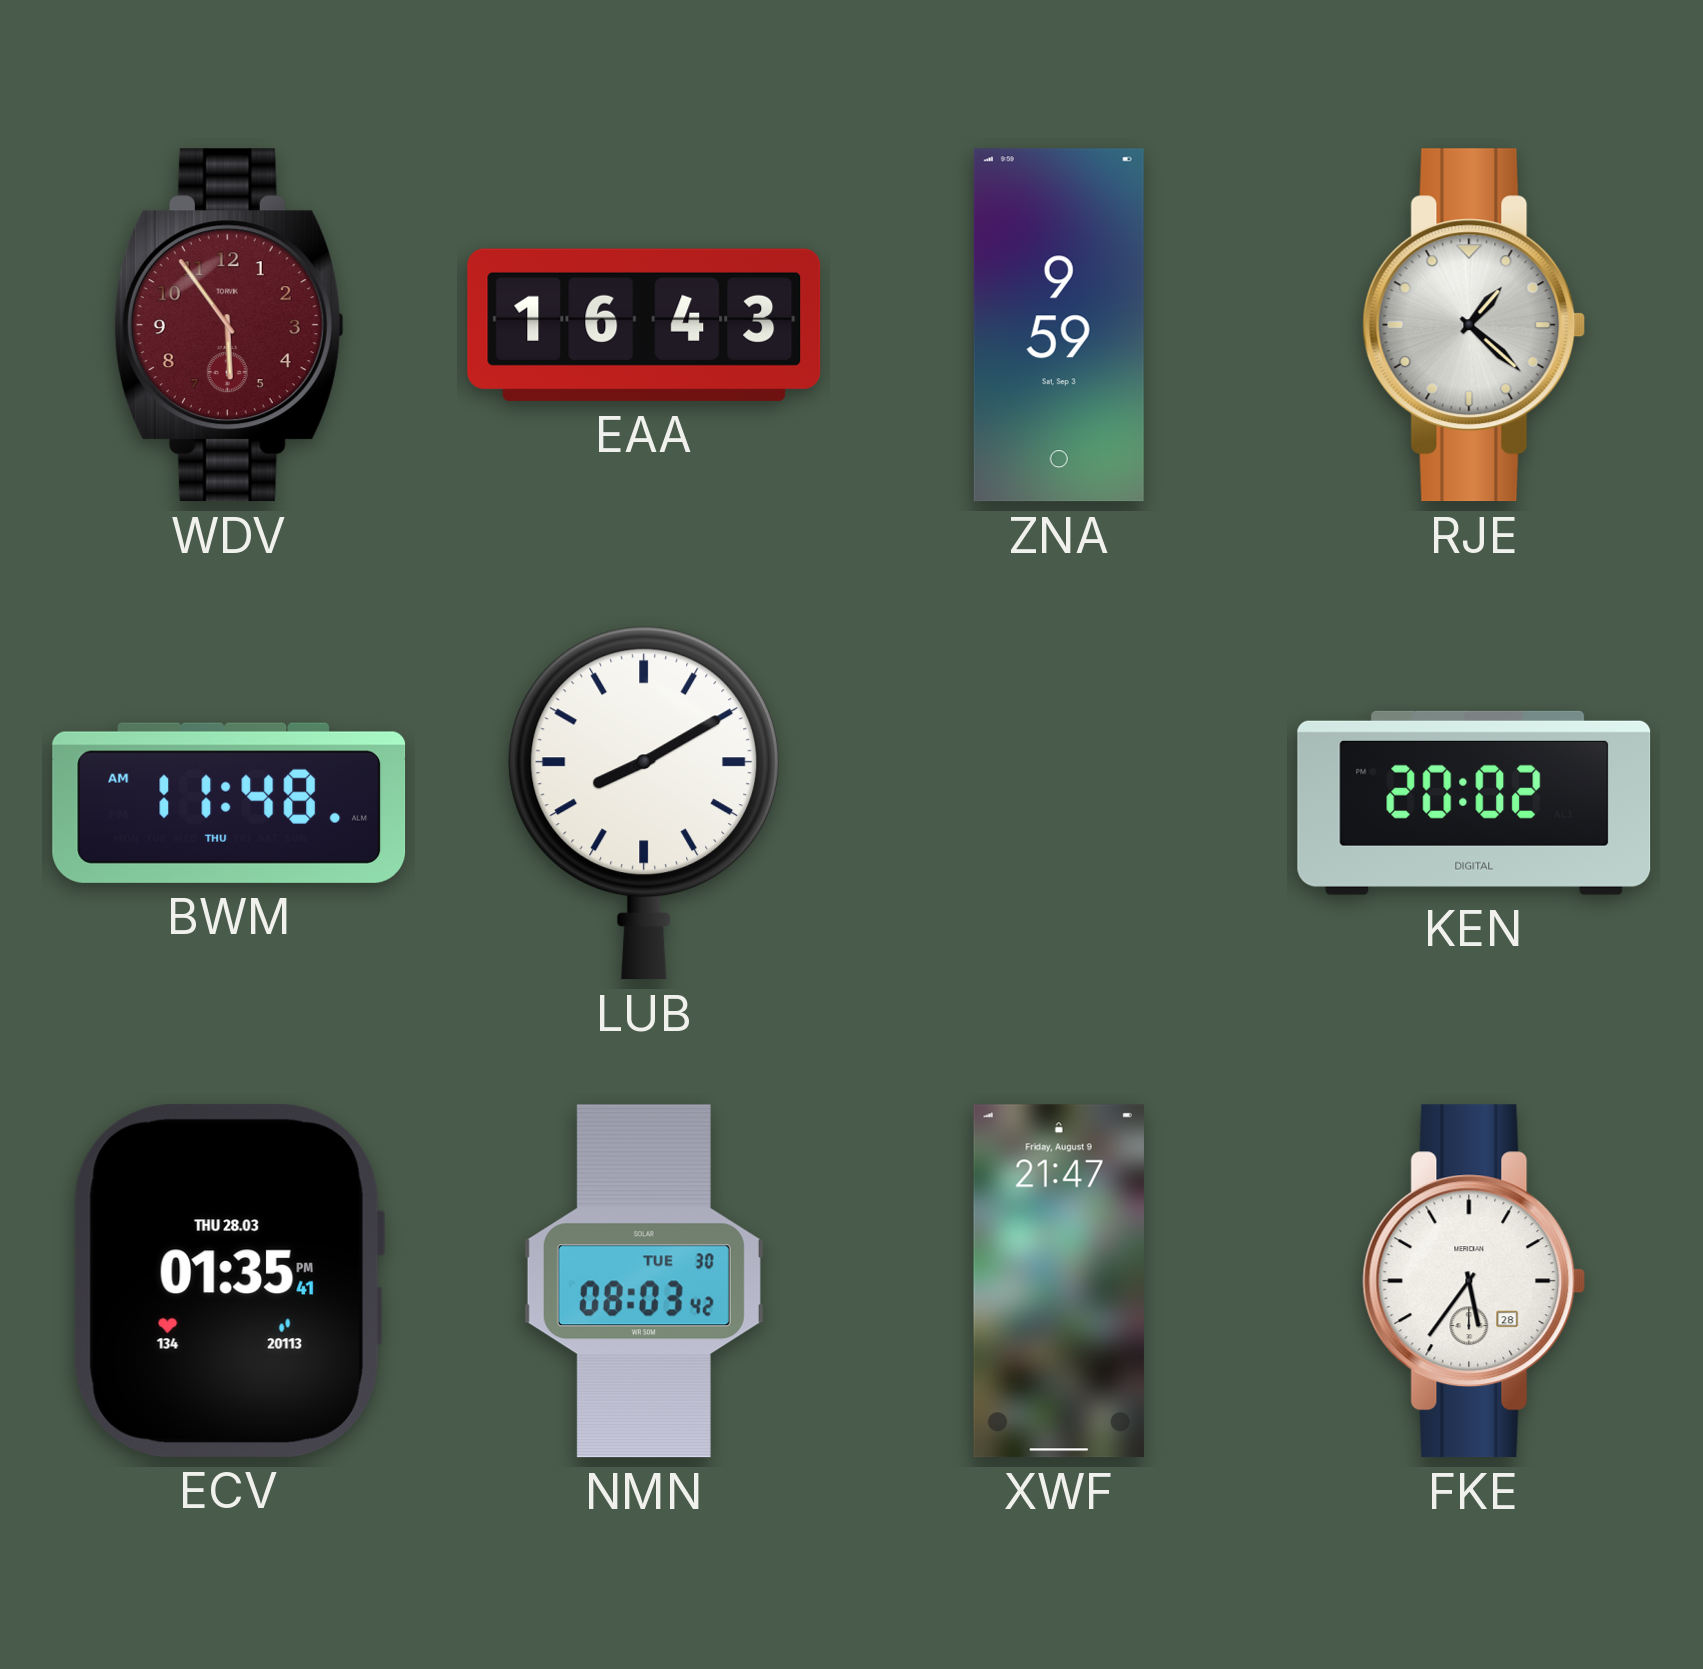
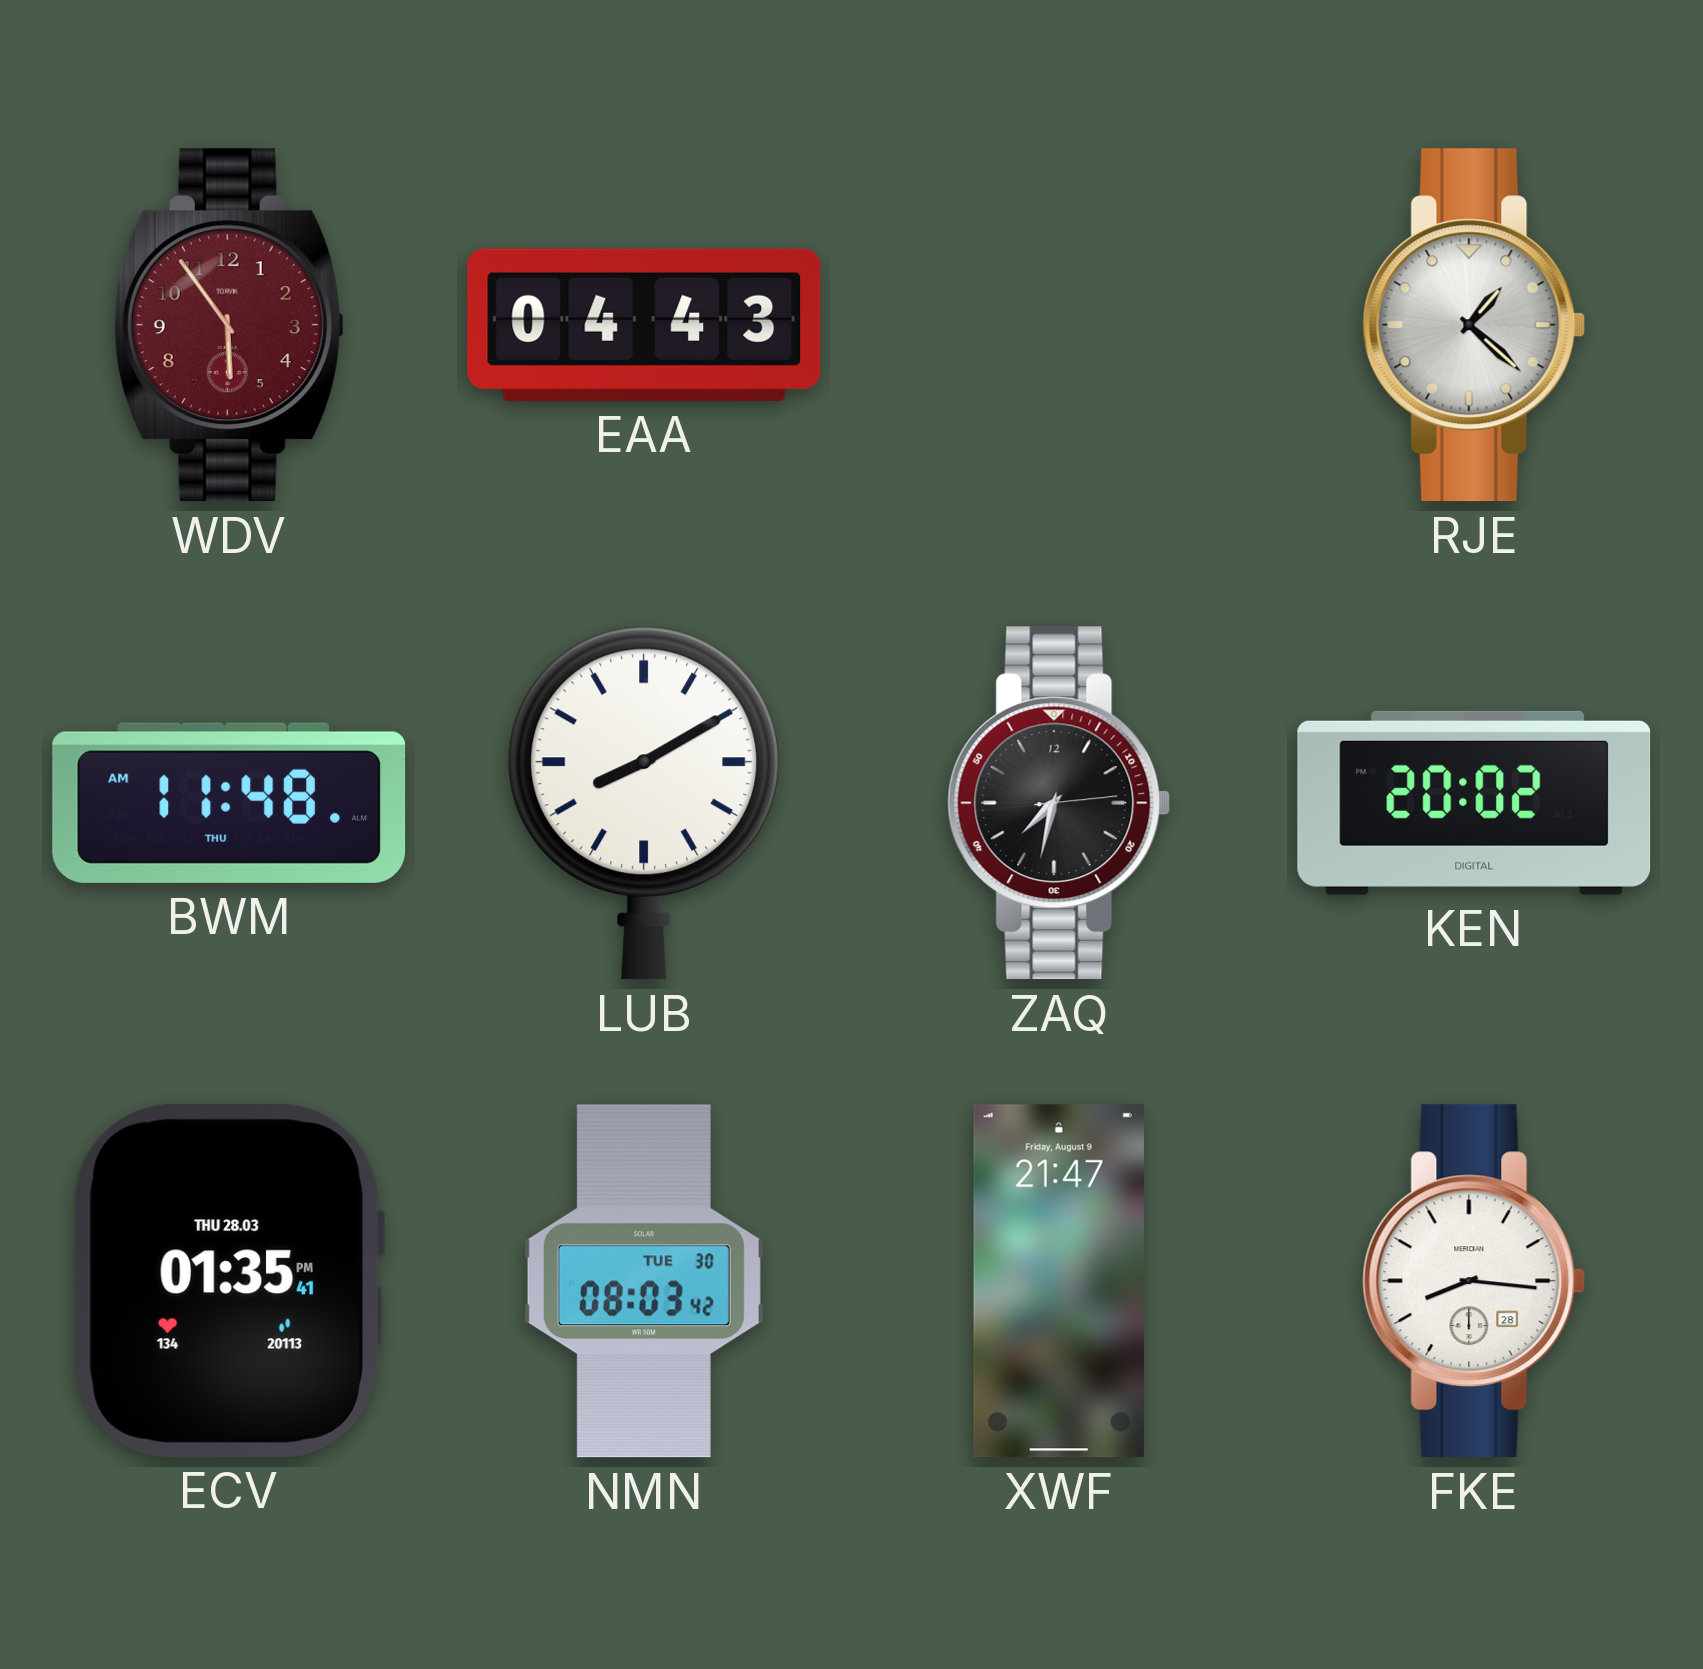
EAA: 16:43 -> 04:43
ZNA: 9:59 -> none
ZAQ: none -> 7:32
FKE: 5:36 -> 8:16
